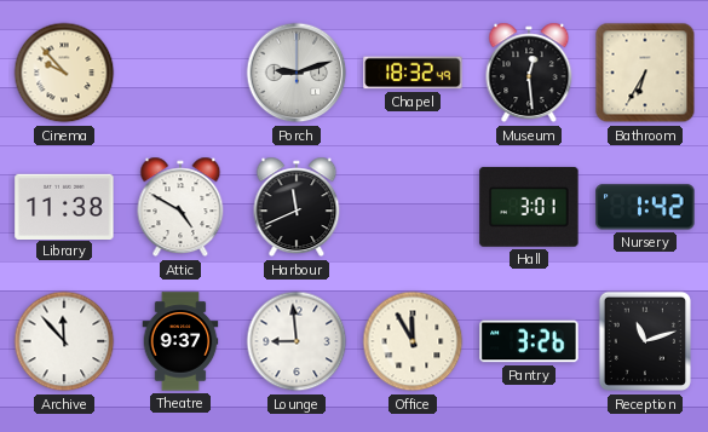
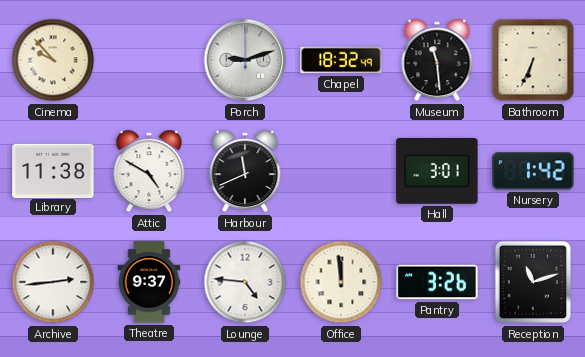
Museum: 12:29 -> 11:29
Bathroom: 6:35 -> 6:34
Archive: 11:53 -> 2:44
Lounge: 8:59 -> 4:46
Office: 11:55 -> 11:59
